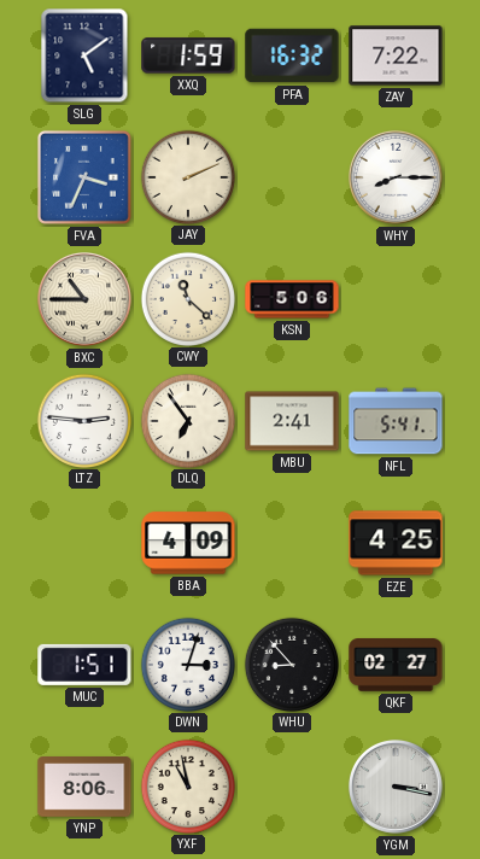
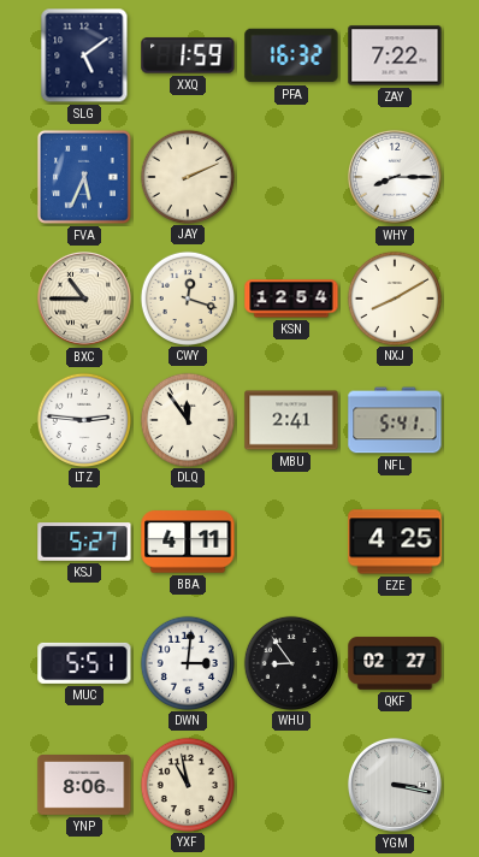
FVA: 3:34 -> 5:34
CWY: 11:22 -> 12:18
KSN: 5:06 -> 12:54
NXJ: none -> 8:10
DLQ: 6:54 -> 11:54
KSJ: none -> 5:27
BBA: 4:09 -> 4:11
MUC: 1:51 -> 5:51
DWN: 3:03 -> 3:01
WHU: 8:53 -> 8:54
